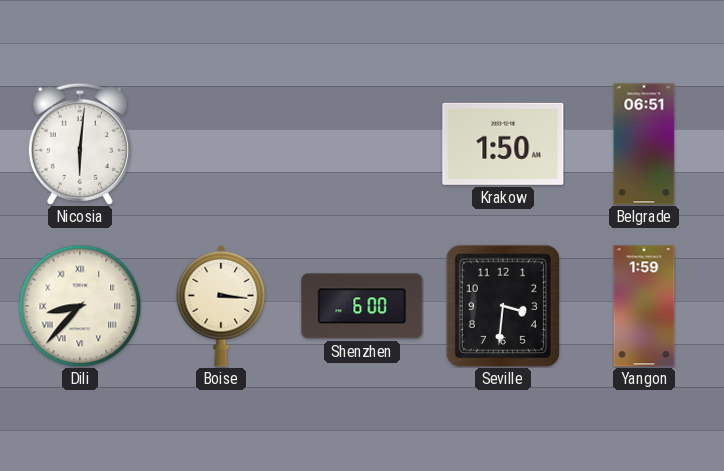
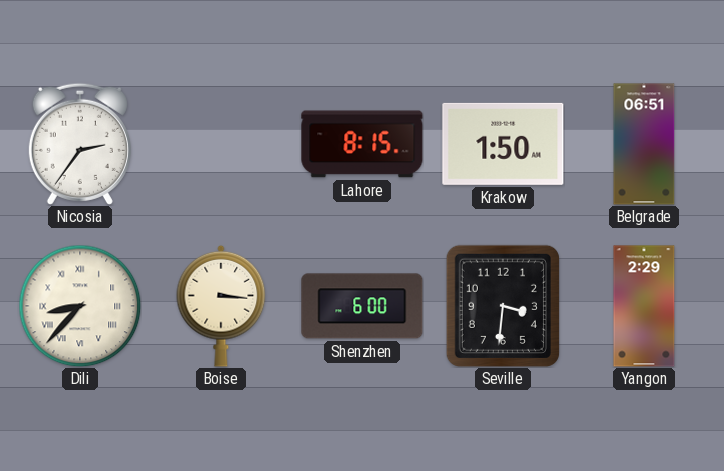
Nicosia: 6:01 -> 2:36
Lahore: none -> 8:15
Yangon: 1:59 -> 2:29
